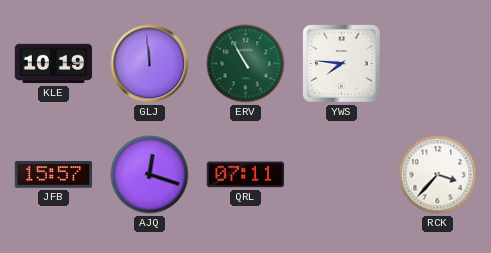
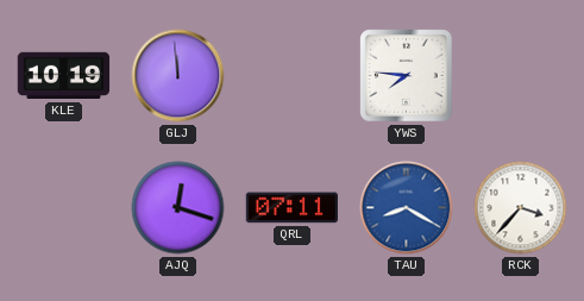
ERV: 10:55 -> none
JFB: 15:57 -> none
TAU: none -> 8:20
